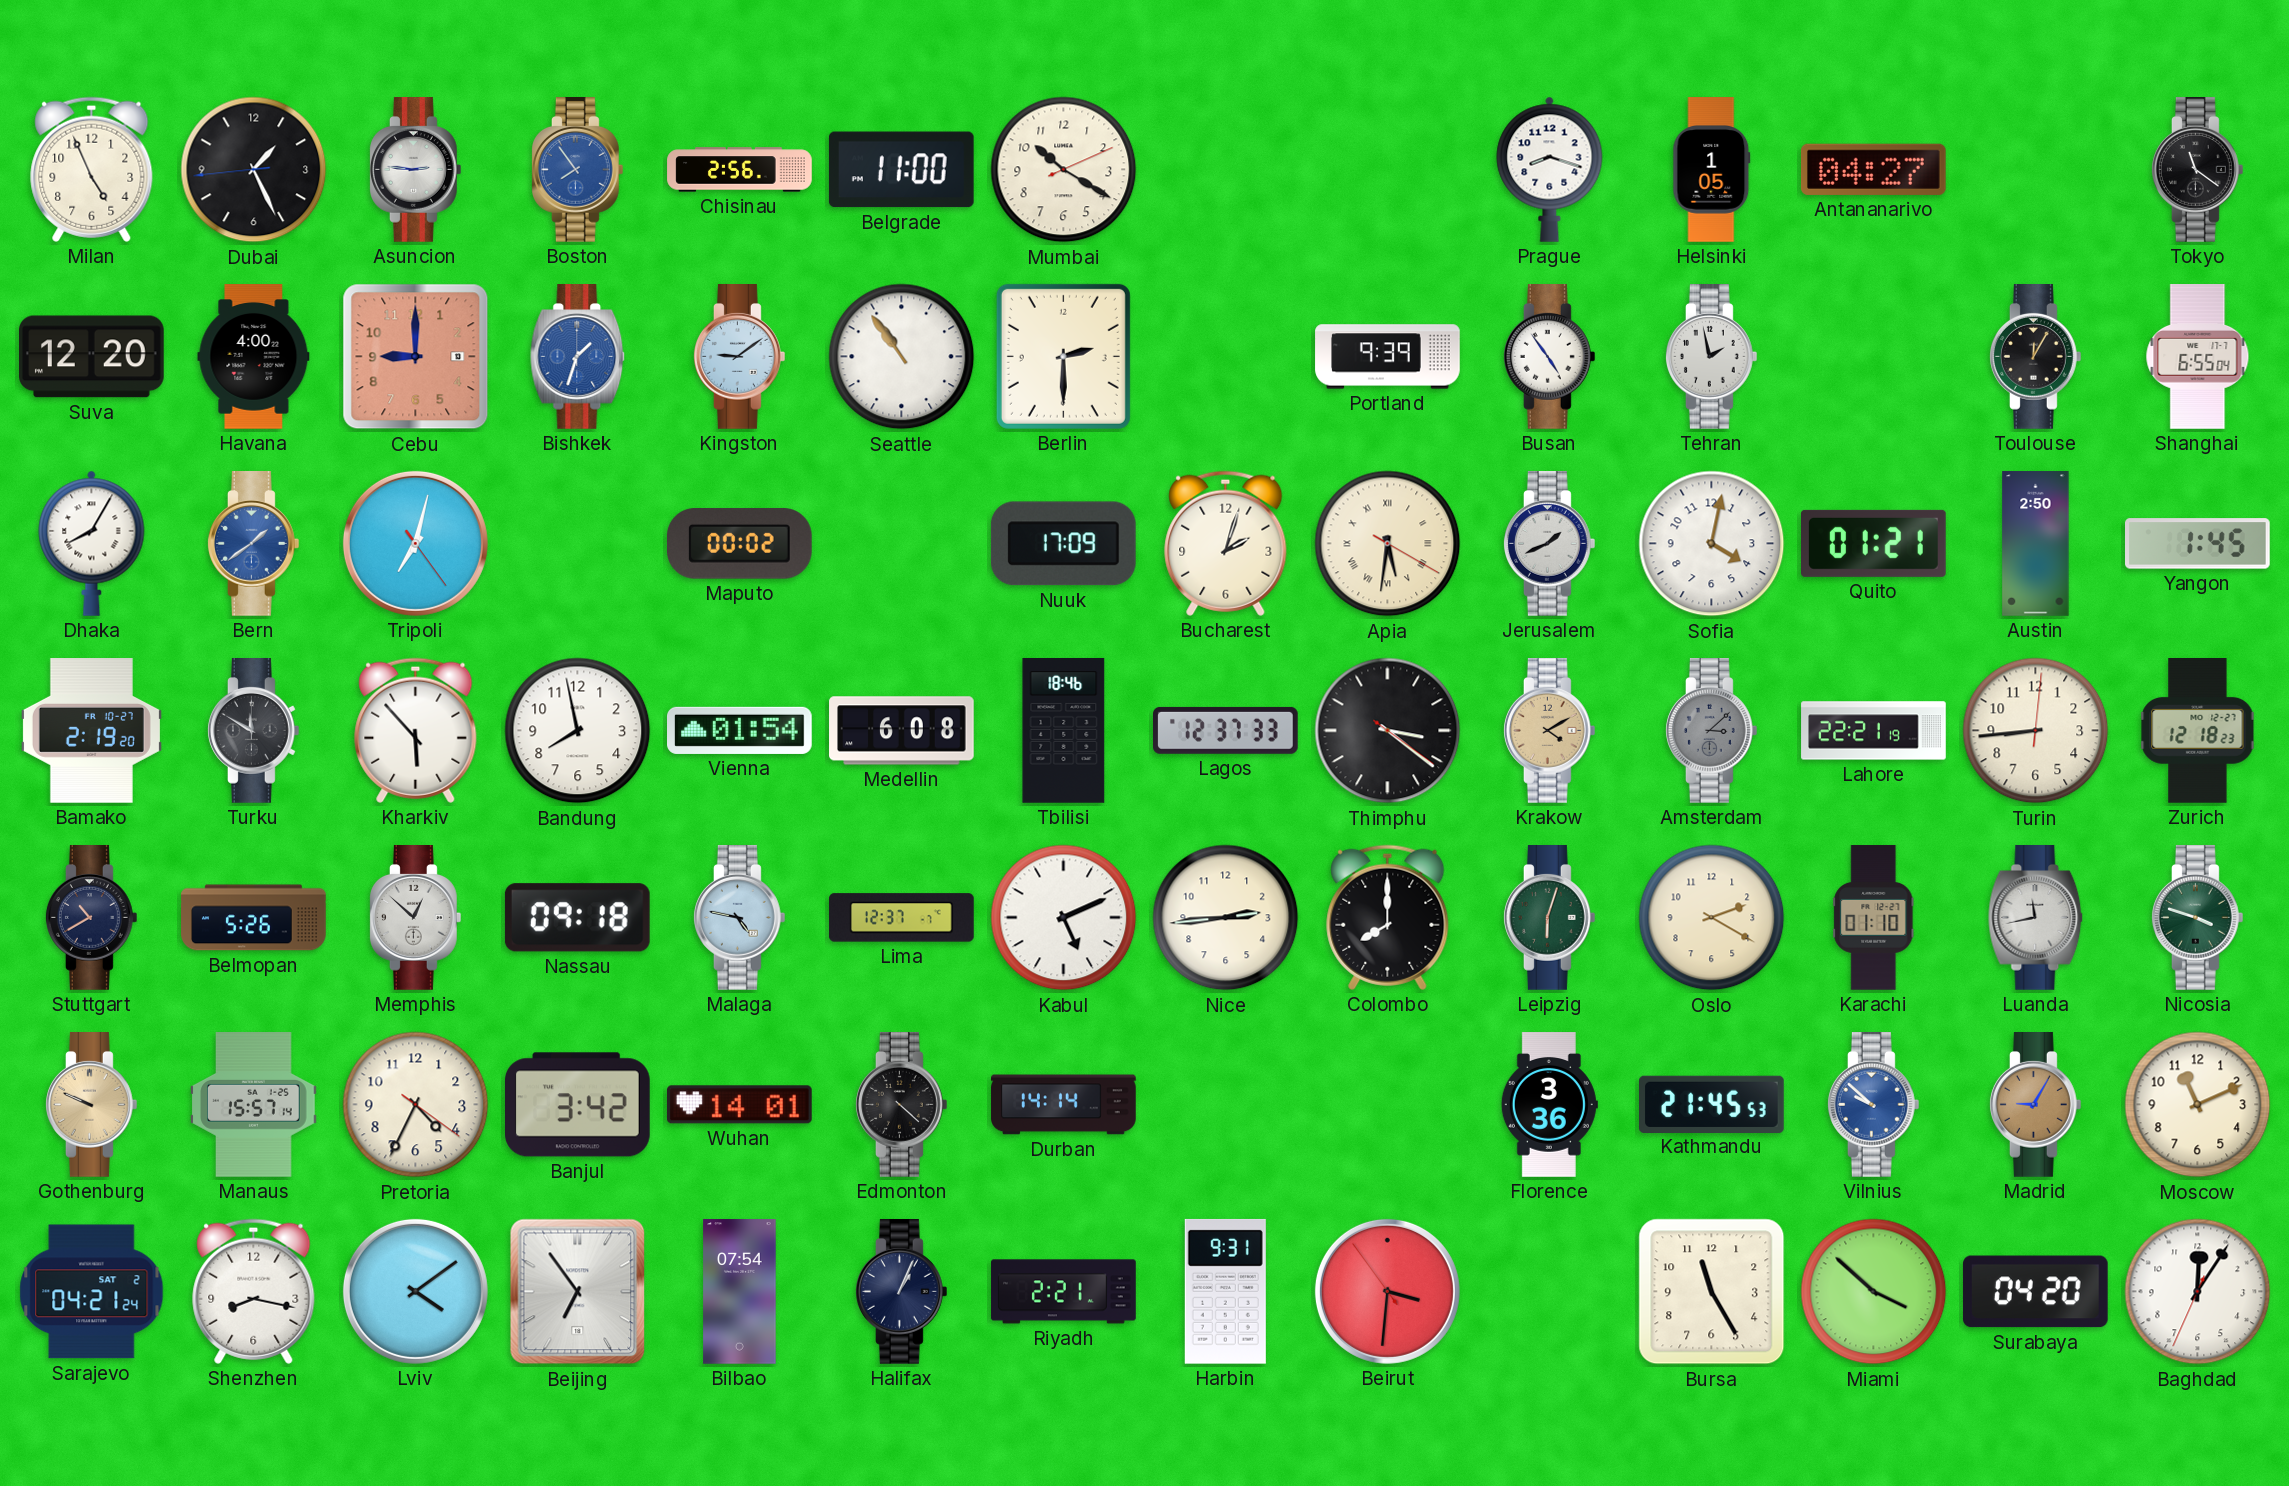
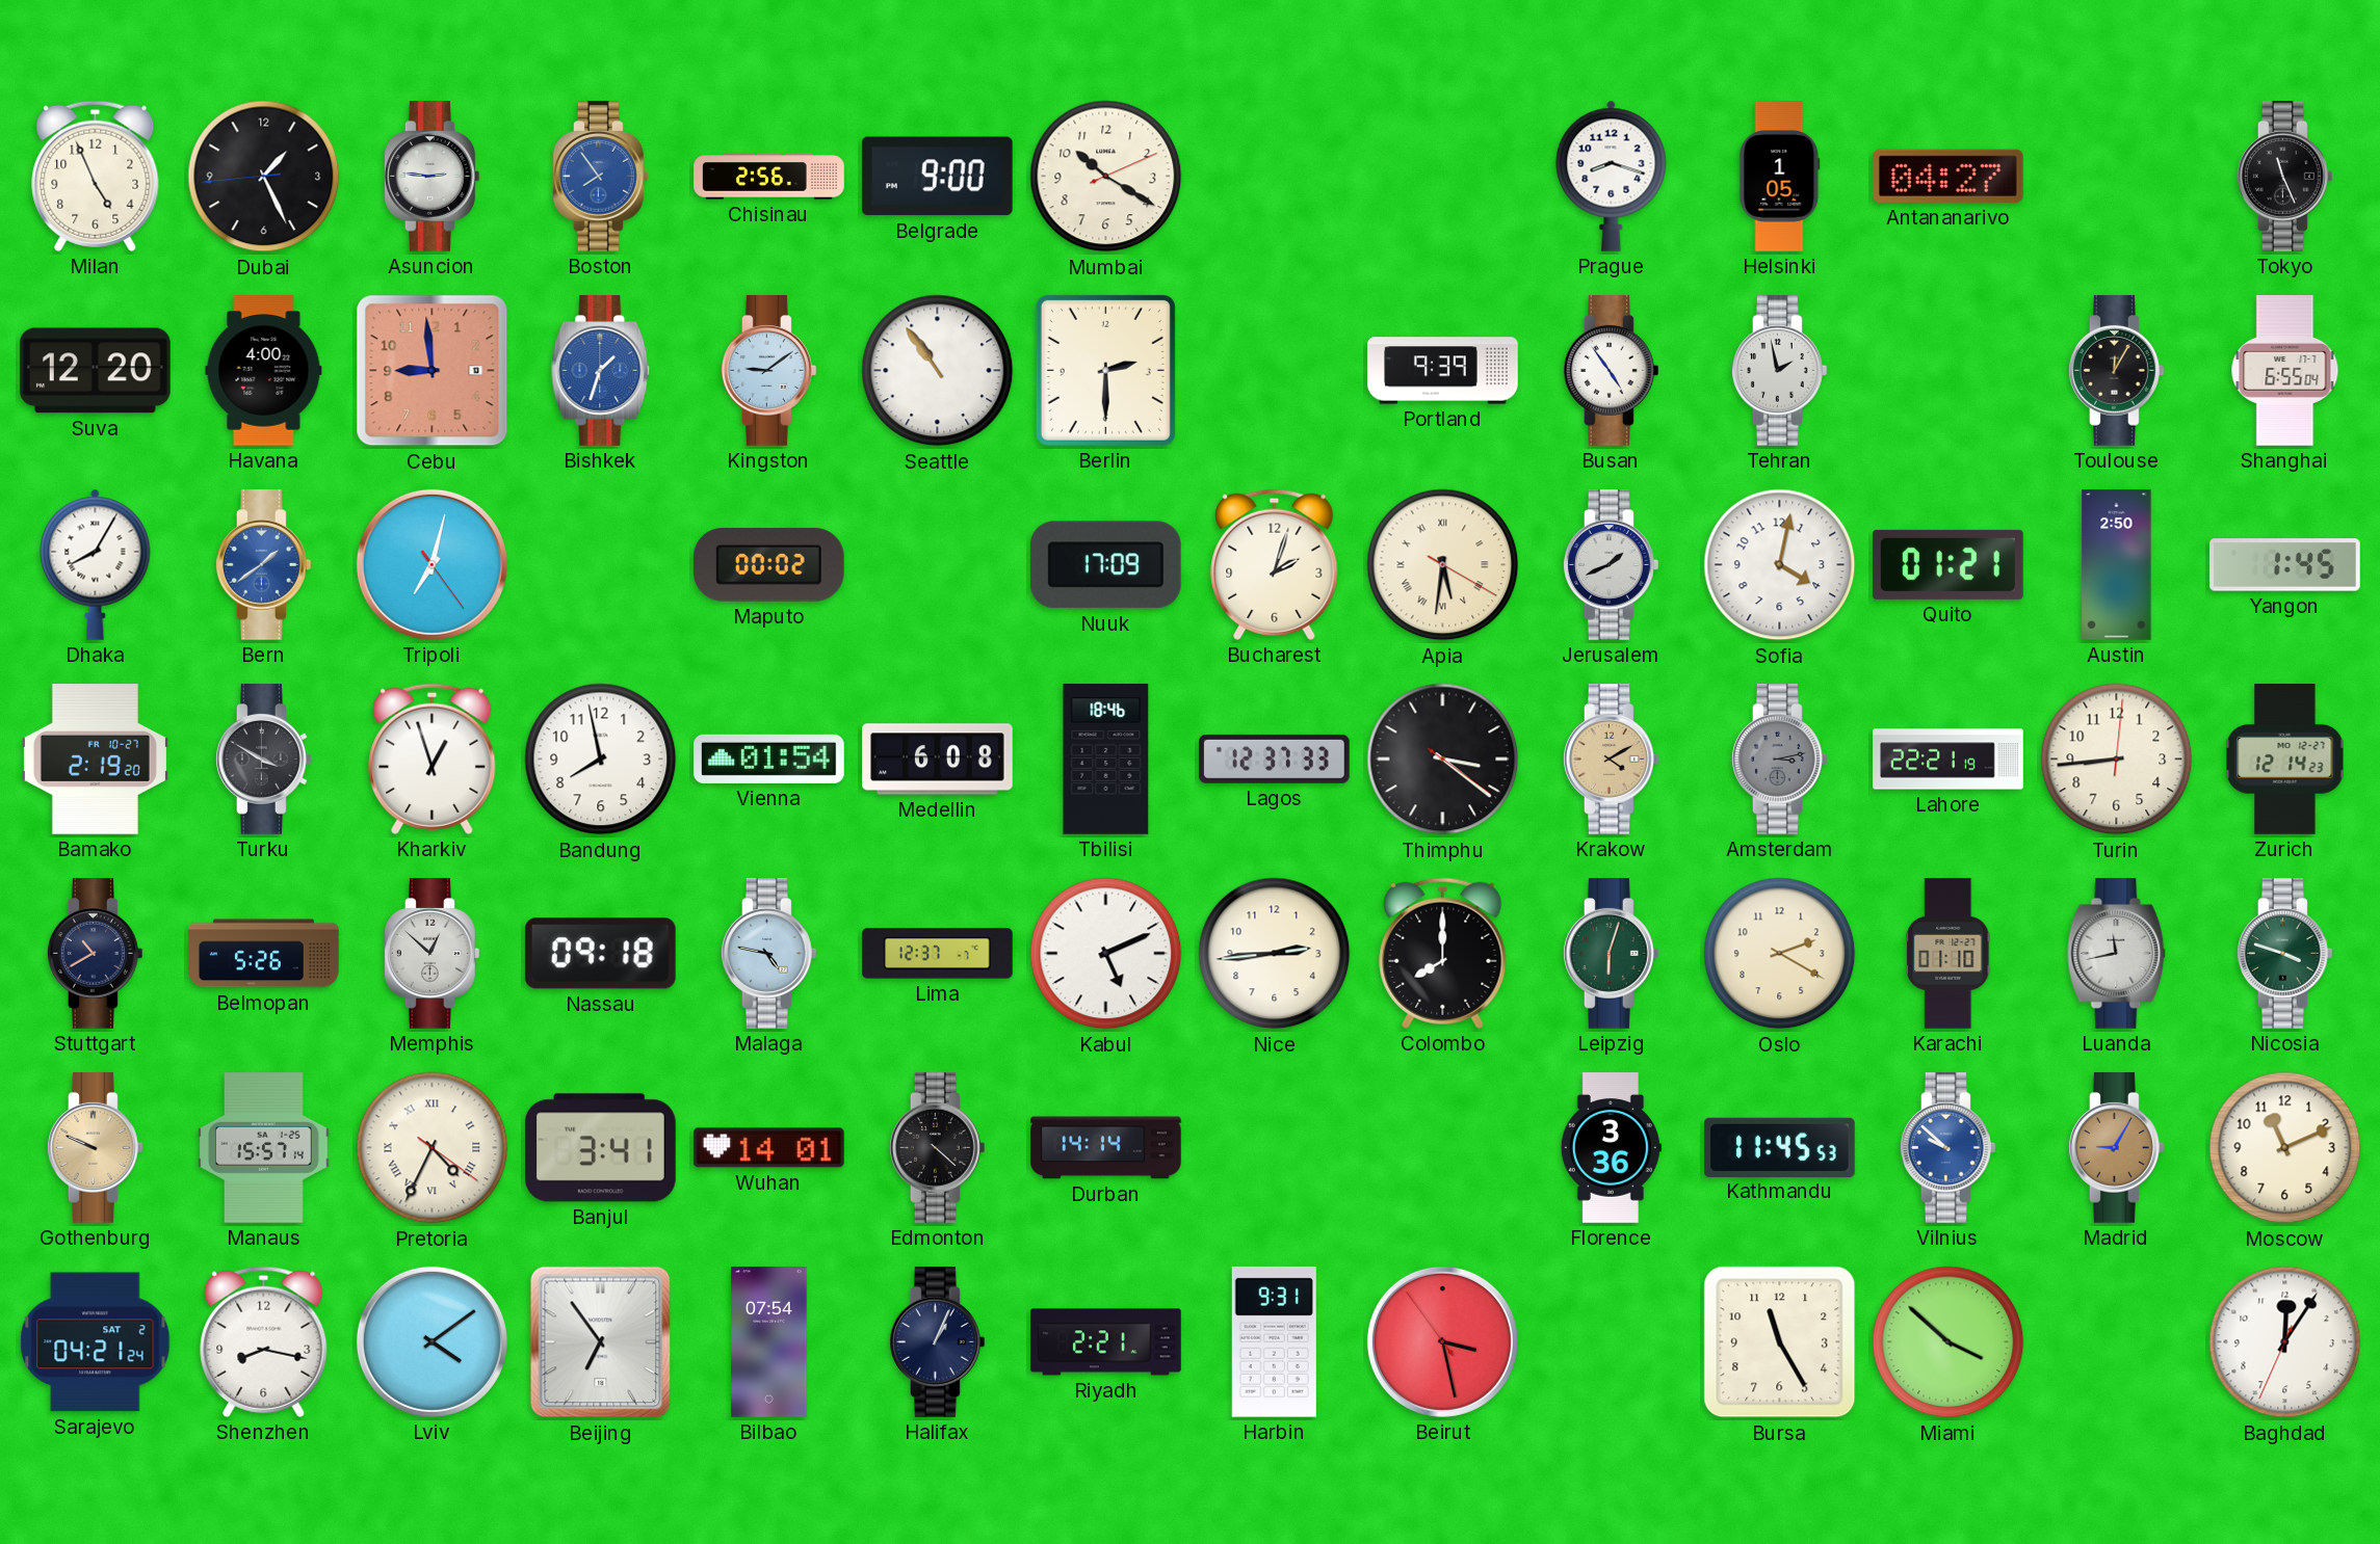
Belgrade: 11:00 -> 9:00
Tokyo: 11:21 -> 11:26
Cebu: 9:00 -> 8:59
Turku: 11:50 -> 3:50
Kharkiv: 5:53 -> 12:57
Amsterdam: 3:08 -> 3:13
Zurich: 12:18 -> 12:14
Pretoria numerals: Arabic -> Roman
Banjul: 3:42 -> 3:41
Kathmandu: 21:45 -> 11:45
Beirut: 3:30 -> 3:27
Surabaya: 04:20 -> none
